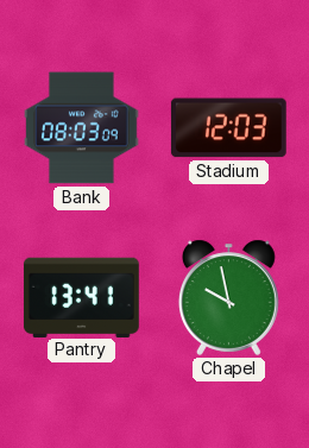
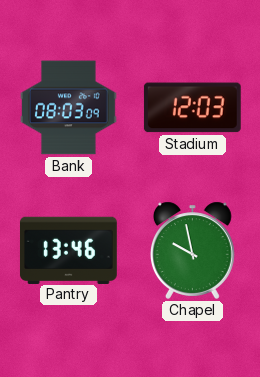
Pantry: 13:41 -> 13:46
